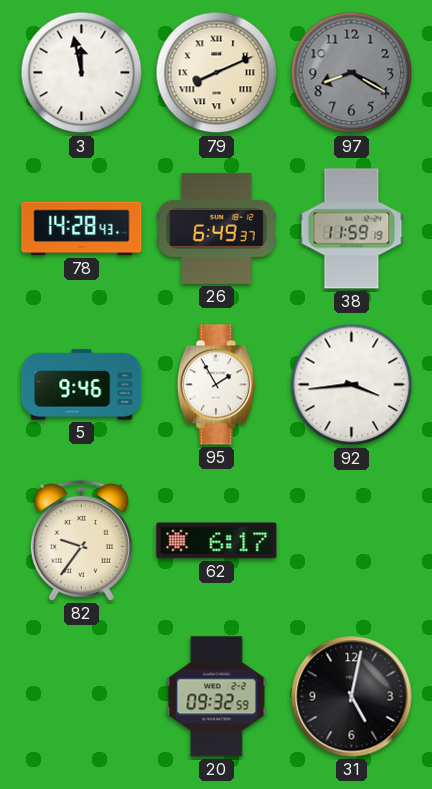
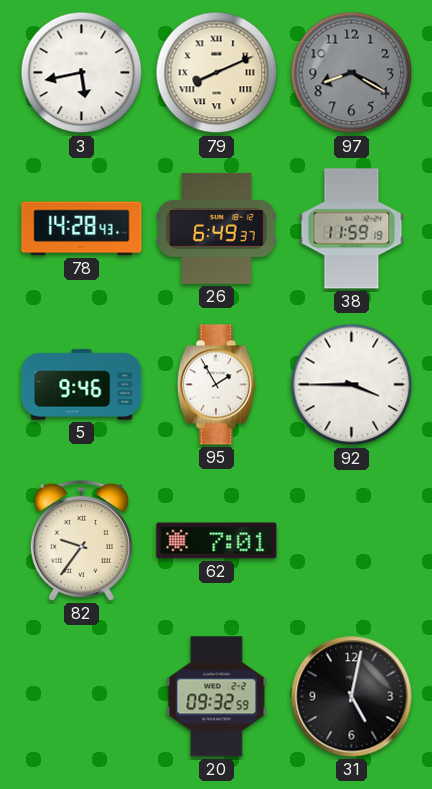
3: 11:58 -> 5:43
92: 3:44 -> 3:45
62: 6:17 -> 7:01
